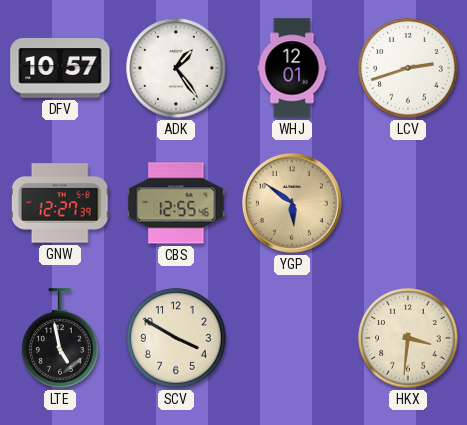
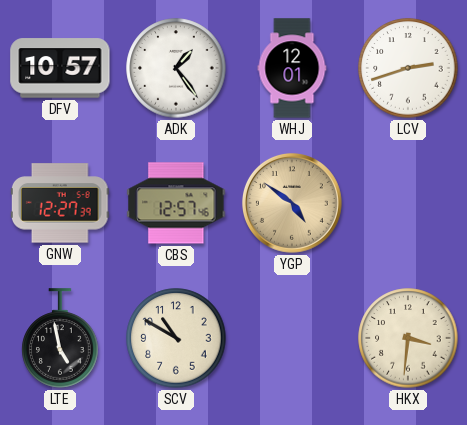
CBS: 12:55 -> 12:57
YGP: 5:51 -> 4:51
SCV: 3:50 -> 10:50
